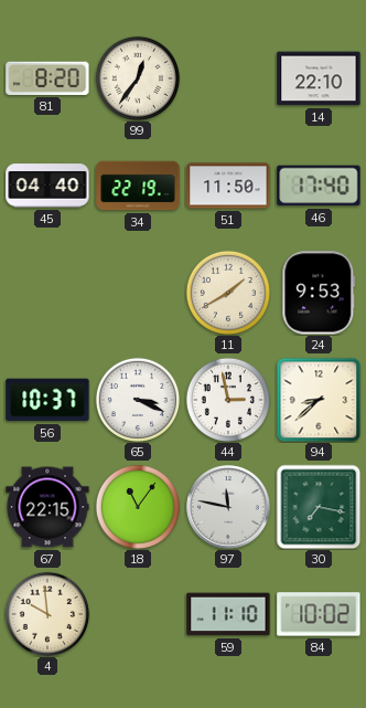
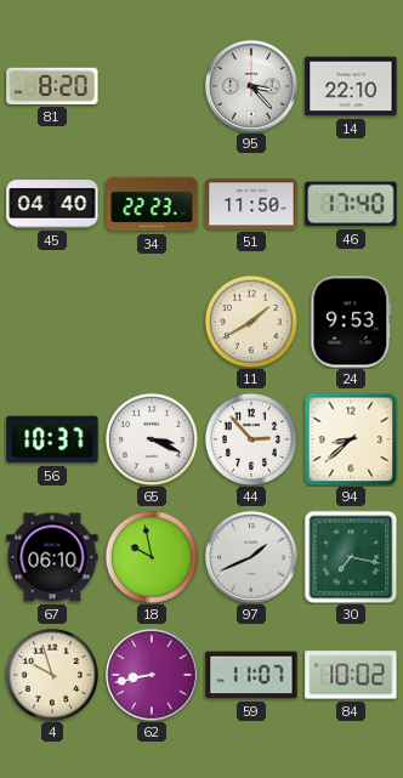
99: 12:36 -> none
95: none -> 3:23
34: 22:19 -> 22:23
44: 2:58 -> 2:53
67: 22:15 -> 06:10
18: 11:06 -> 9:58
97: 11:47 -> 1:41
4: 9:59 -> 9:57
62: none -> 8:43
59: 11:10 -> 11:07
